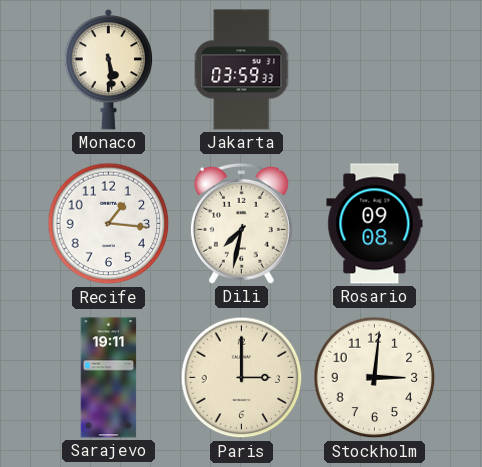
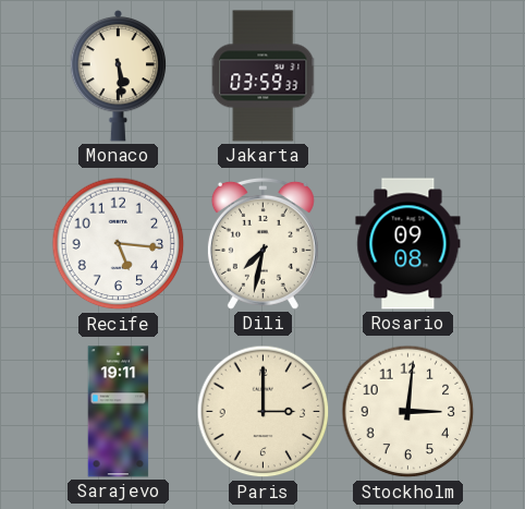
Recife: 1:16 -> 5:16
